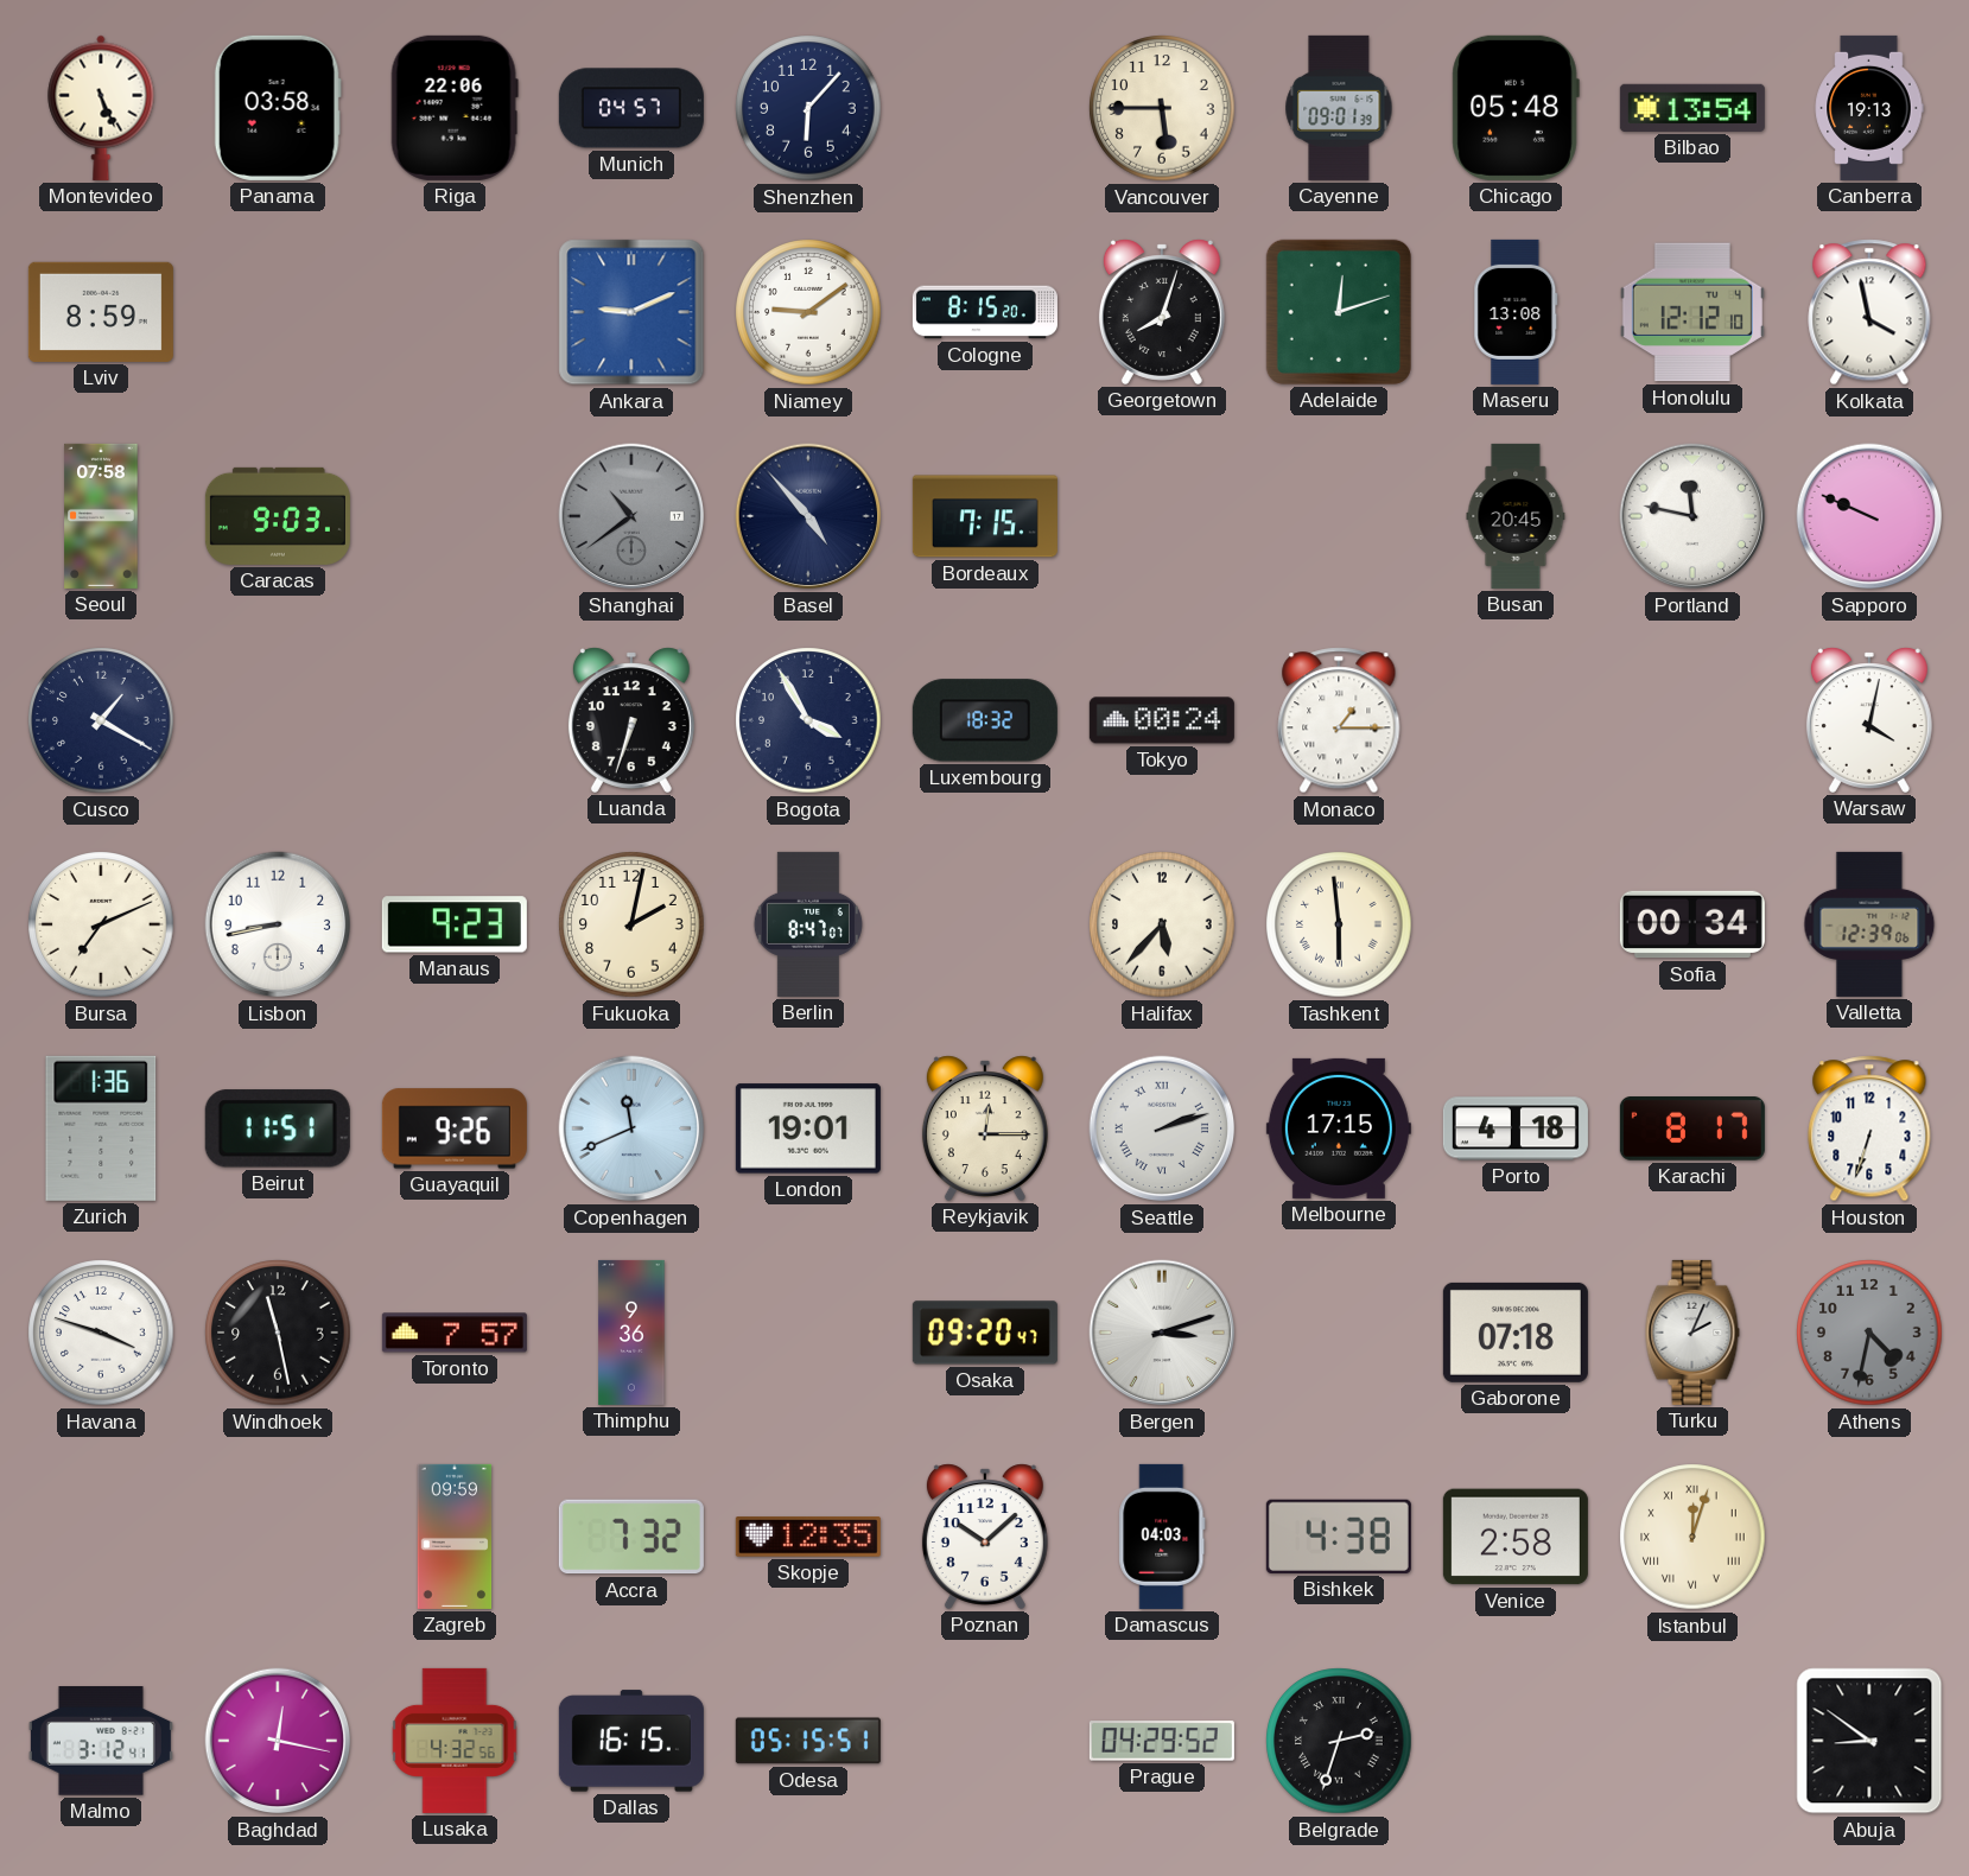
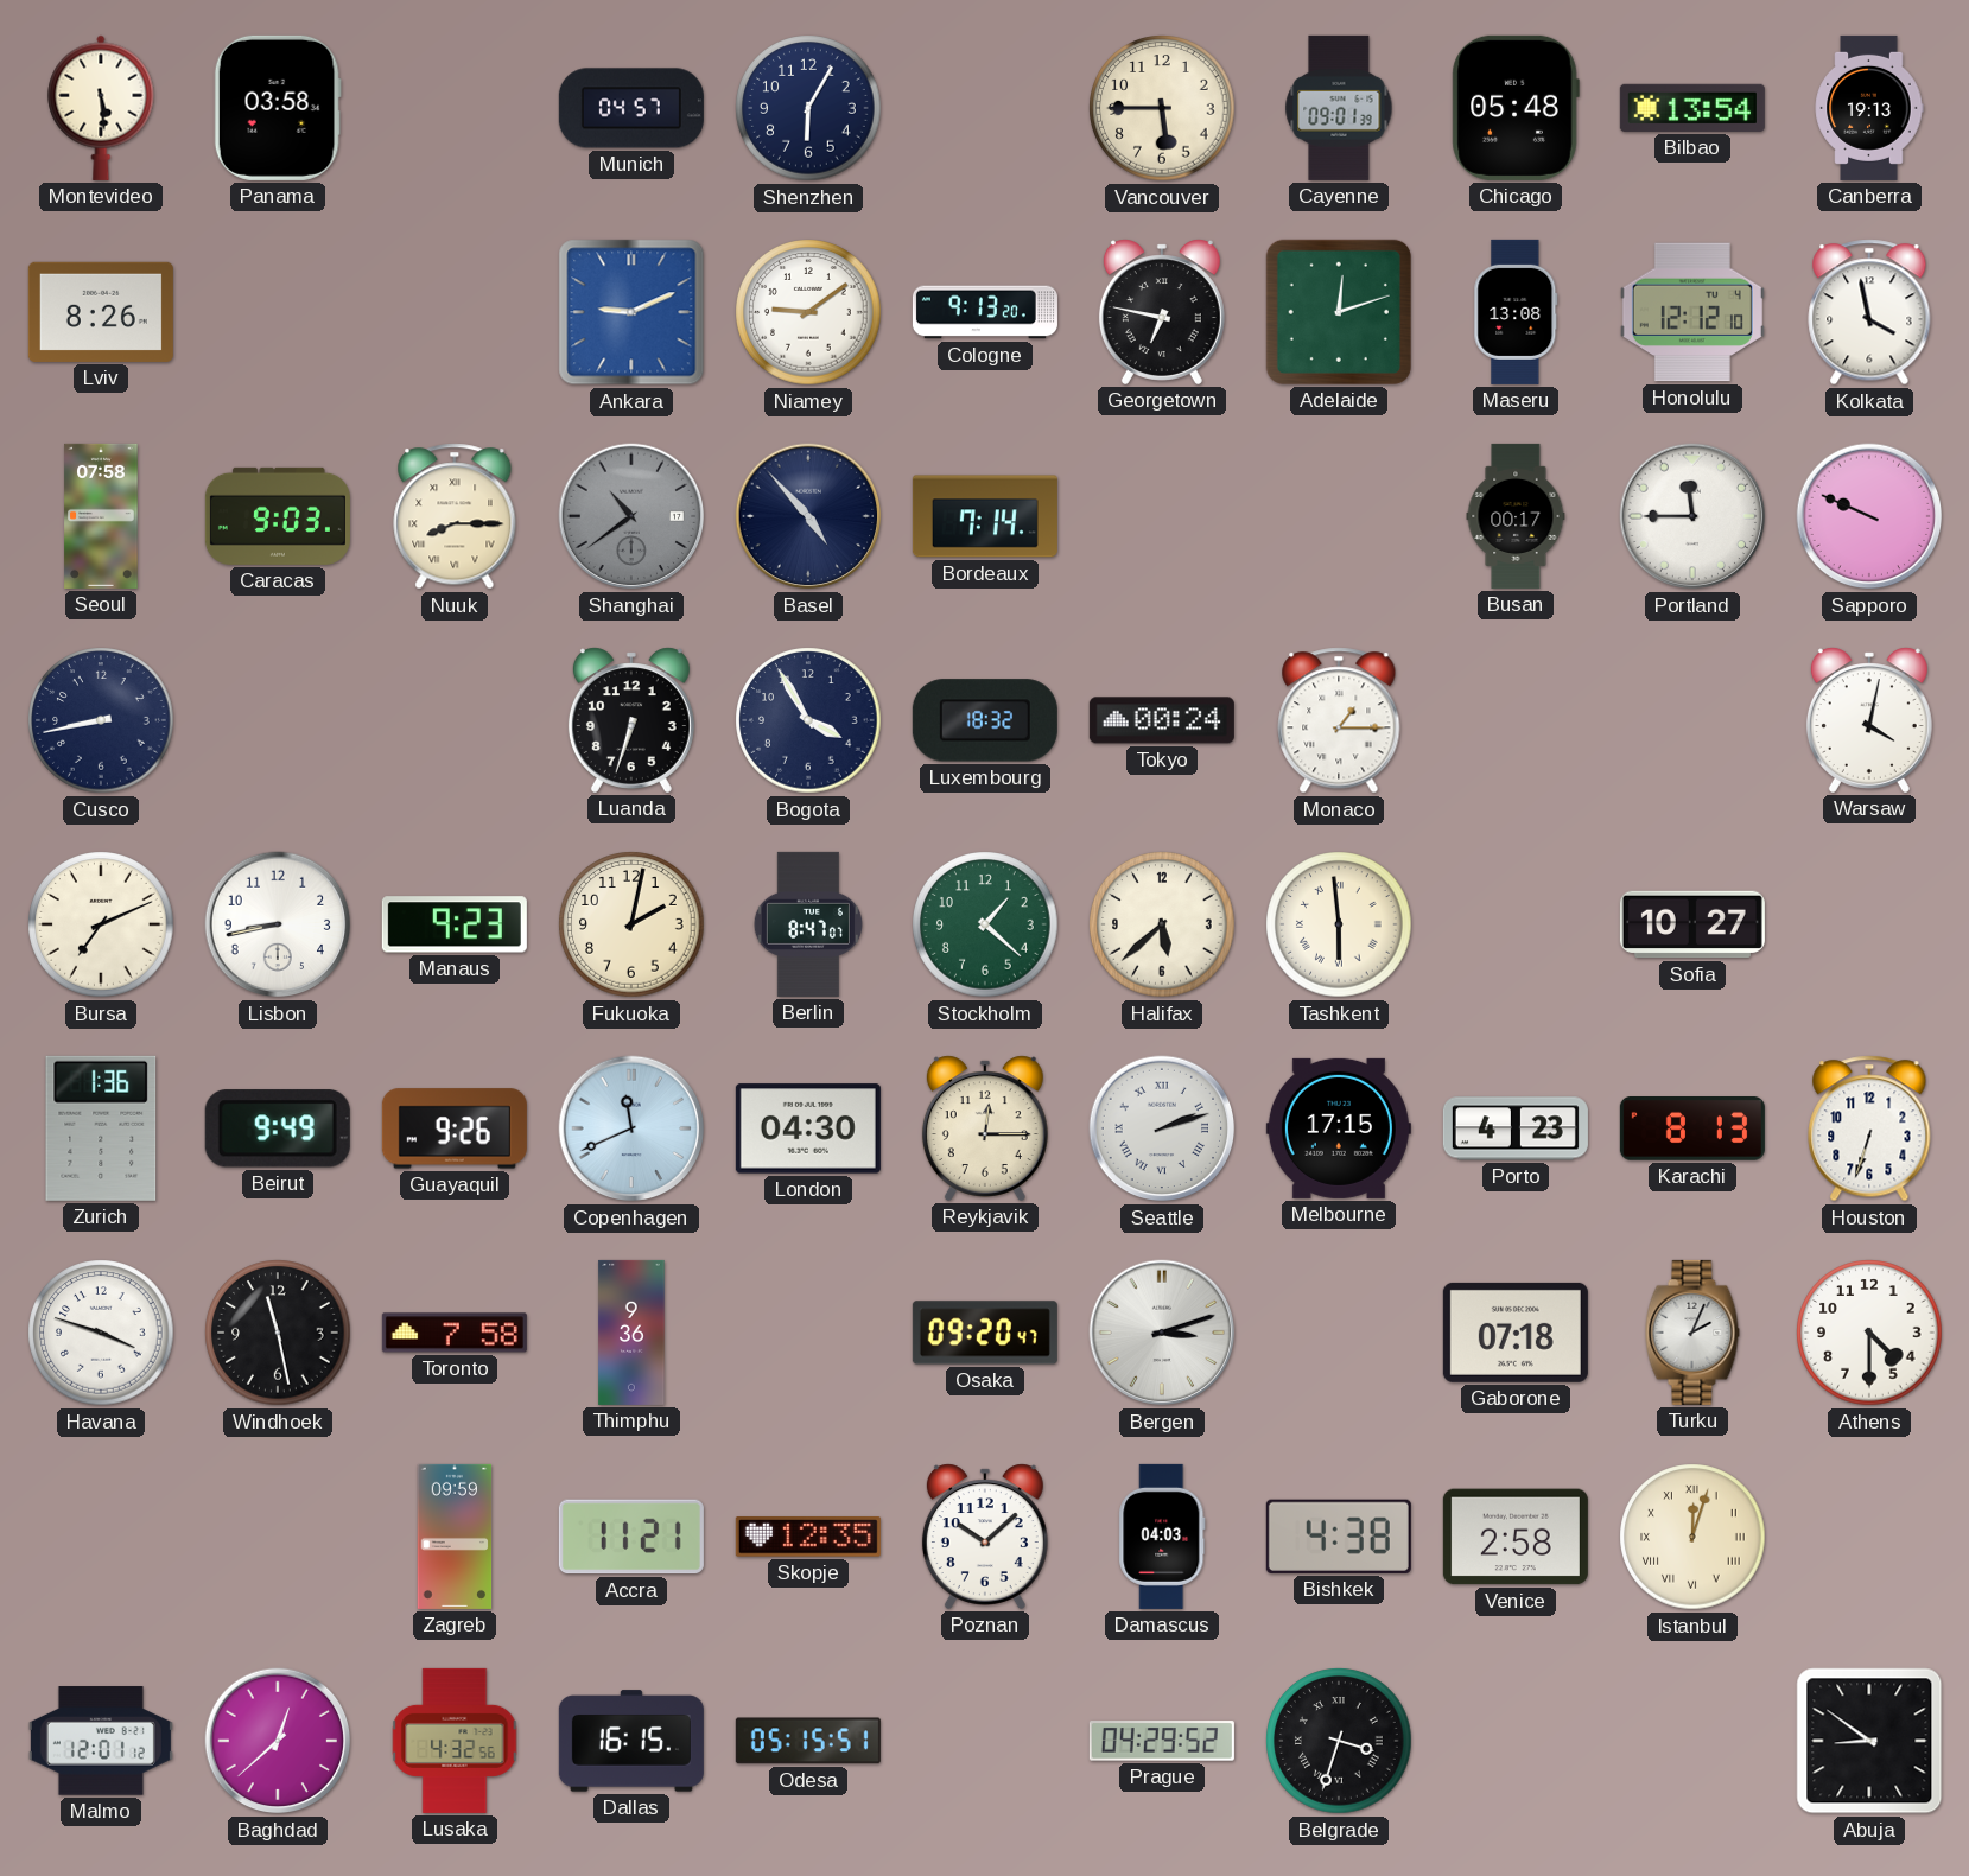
Montevideo: 5:26 -> 5:29
Riga: 22:06 -> none
Shenzhen: 6:07 -> 6:05
Lviv: 8:59 -> 8:26
Cologne: 8:15 -> 9:13
Georgetown: 8:03 -> 6:47
Nuuk: none -> 8:15
Bordeaux: 7:15 -> 7:14
Busan: 20:45 -> 00:17
Portland: 11:47 -> 11:45
Cusco: 1:20 -> 8:43
Stockholm: none -> 1:22
Halifax: 5:37 -> 5:38
Sofia: 00:34 -> 10:27
Valletta: 12:39 -> none
Beirut: 11:51 -> 9:49
London: 19:01 -> 04:30
Porto: 4:18 -> 4:23
Karachi: 8:17 -> 8:13
Toronto: 7:57 -> 7:58
Athens: 4:32 -> 4:30
Athens dial: grey -> white
Accra: 7:32 -> 11:21
Malmo: 3:12 -> 12:01
Baghdad: 12:17 -> 12:38
Belgrade: 2:33 -> 3:33
